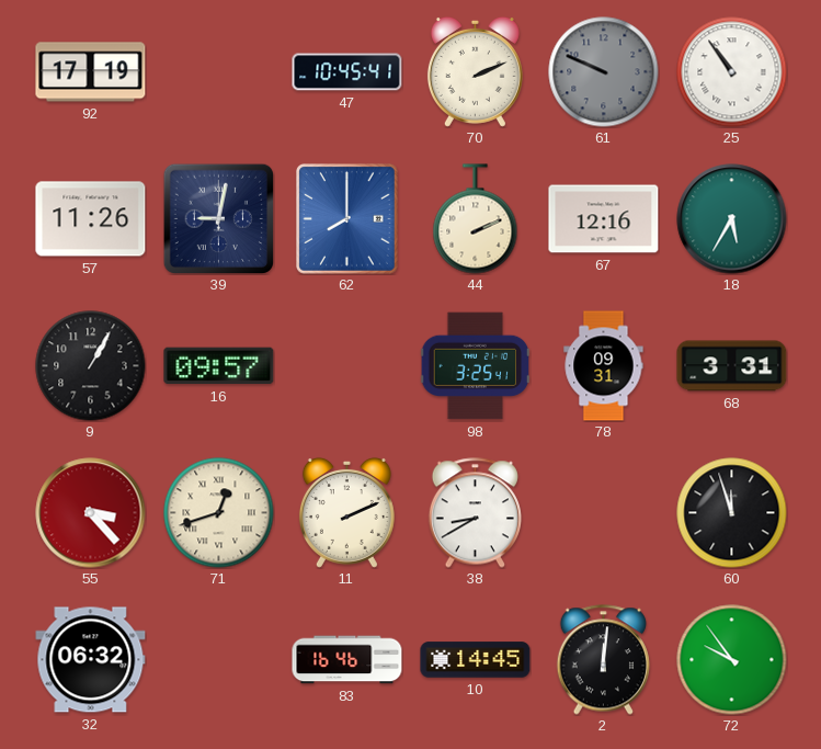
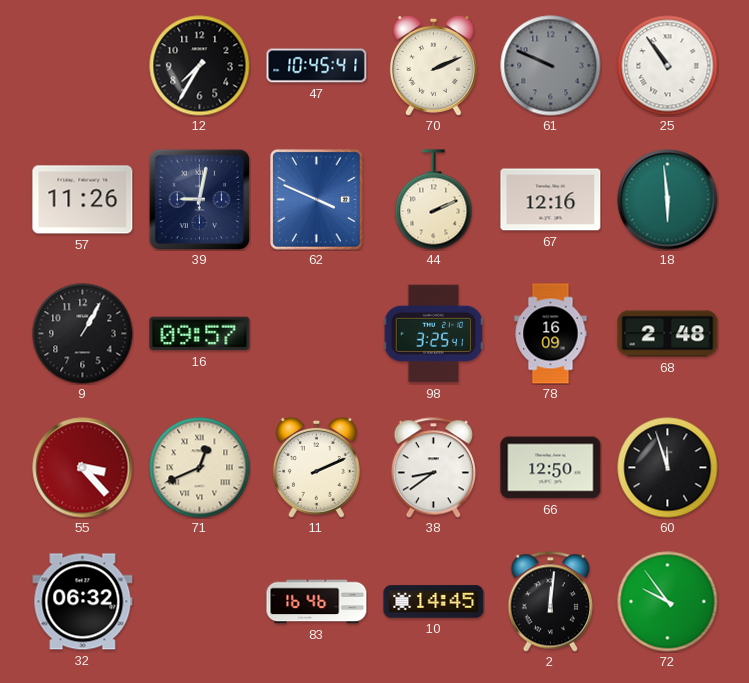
92: 17:19 -> none
12: none -> 7:35
62: 8:00 -> 3:49
18: 5:35 -> 5:59
78: 09:31 -> 16:09
68: 3:31 -> 2:48
71: 12:42 -> 12:41
38: 8:40 -> 8:39
66: none -> 12:50
